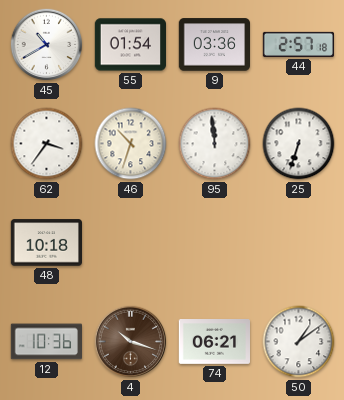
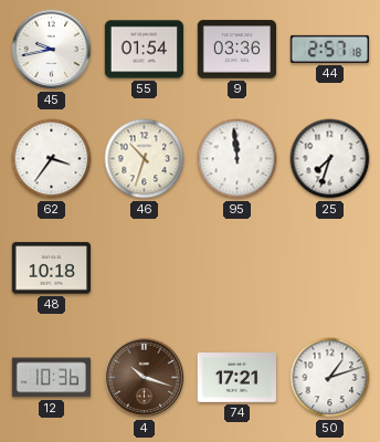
45: 10:40 -> 9:43
25: 6:33 -> 7:33
74: 06:21 -> 17:21
50: 1:09 -> 1:12
